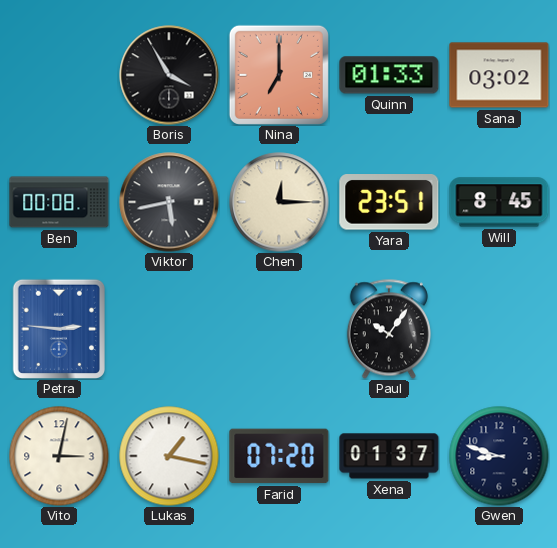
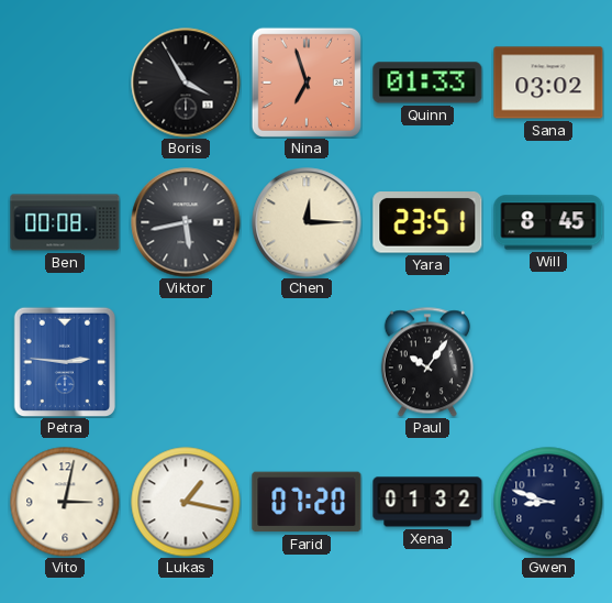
Nina: 7:00 -> 6:57
Xena: 01:37 -> 01:32
